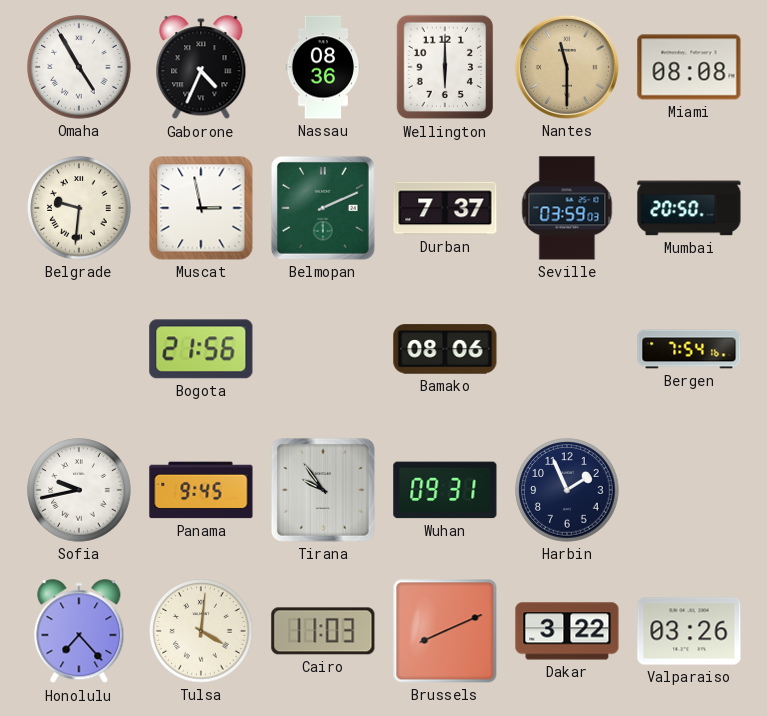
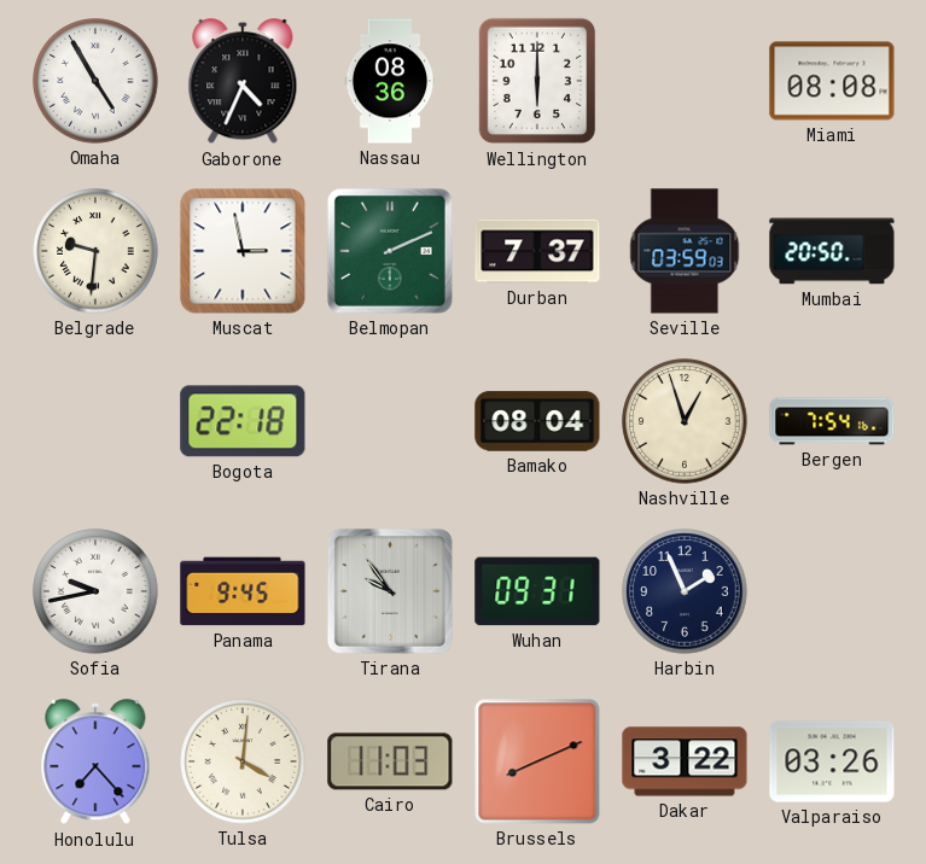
Nantes: 11:30 -> none
Bogota: 21:56 -> 22:18
Bamako: 08:06 -> 08:04
Nashville: none -> 12:57
